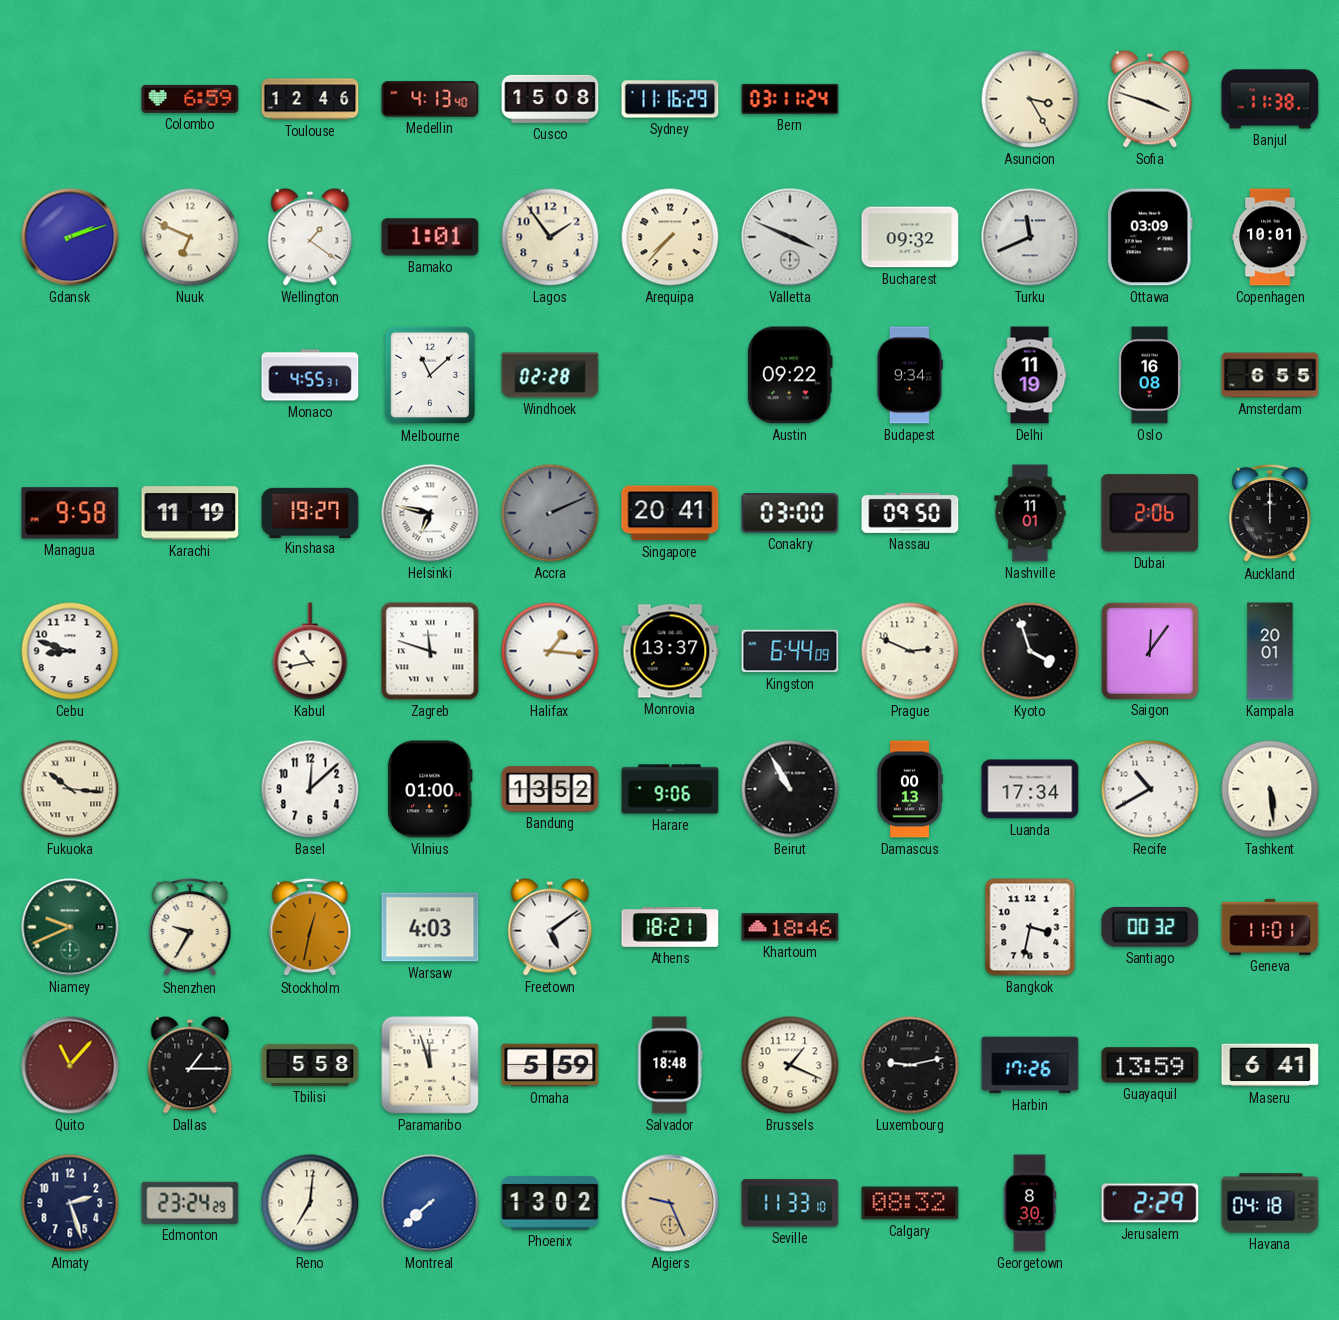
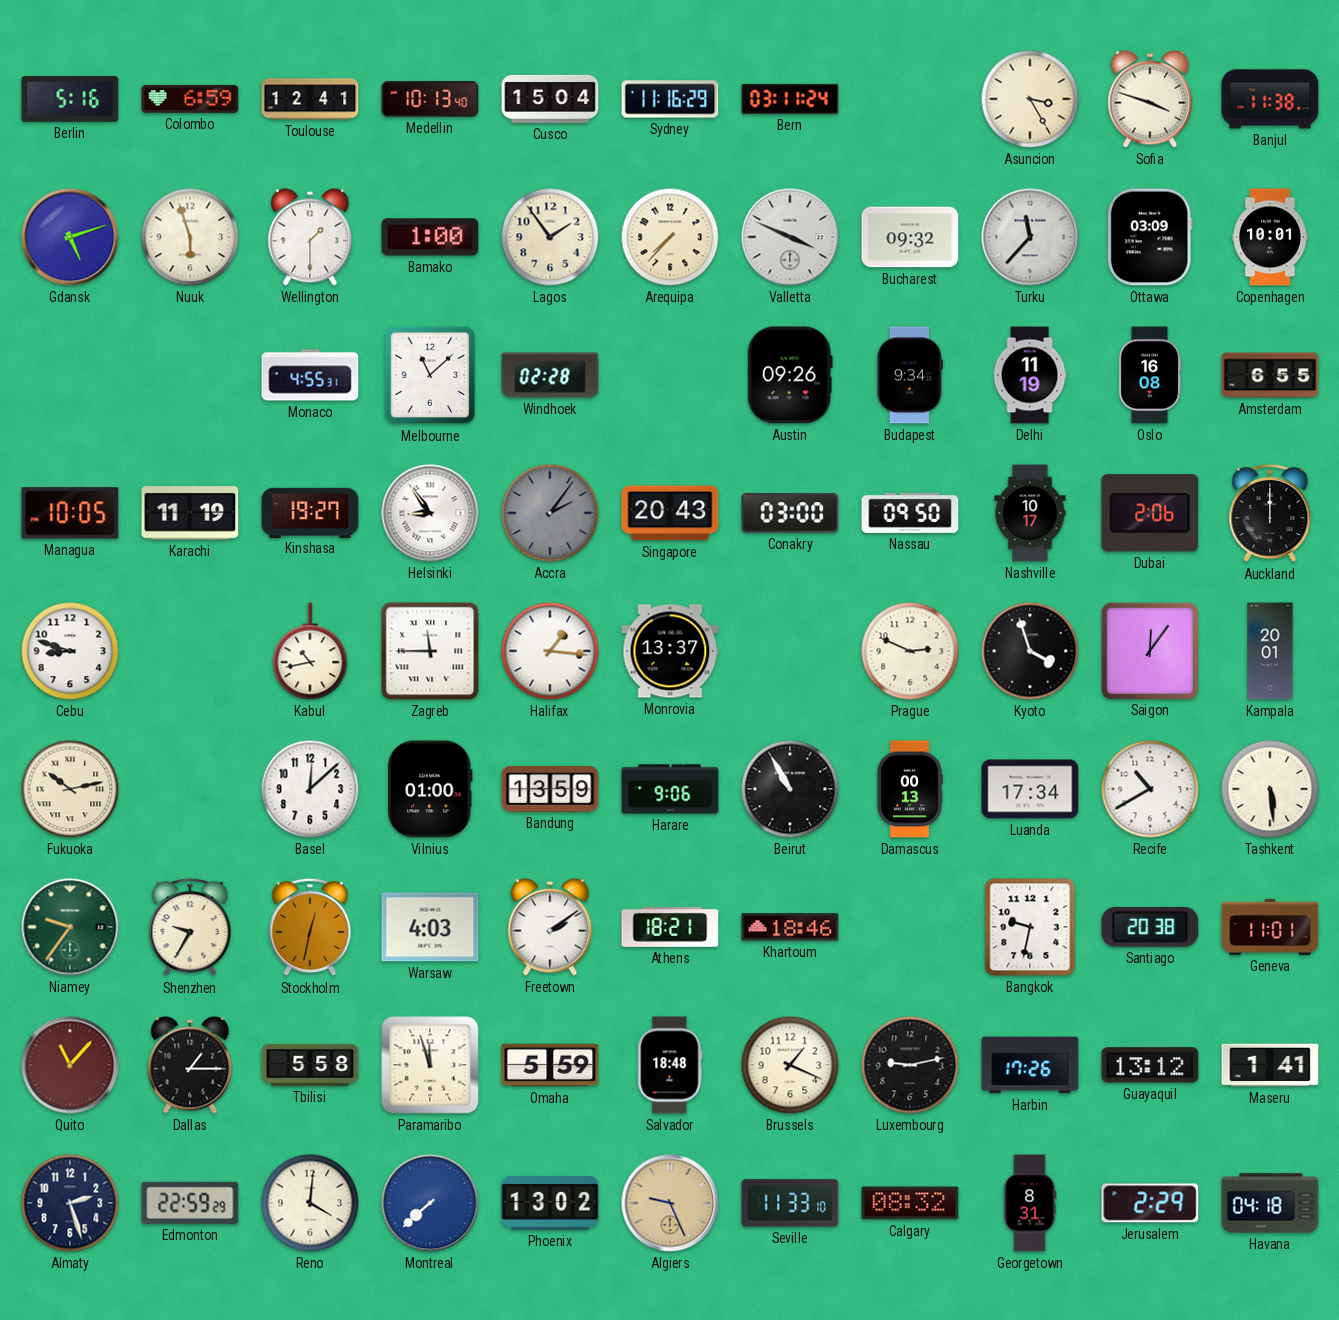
Berlin: none -> 5:16
Toulouse: 12:46 -> 12:41
Medellin: 4:13 -> 10:13
Cusco: 15:08 -> 15:04
Gdansk: 2:12 -> 5:12
Nuuk: 6:49 -> 5:57
Wellington: 1:21 -> 1:30
Bamako: 1:01 -> 1:00
Turku: 11:41 -> 11:37
Austin: 09:22 -> 09:26
Managua: 9:58 -> 10:05
Helsinki: 6:47 -> 8:54
Accra: 2:11 -> 2:06
Singapore: 20:41 -> 20:43
Nashville: 11:01 -> 10:17
Zagreb: 11:48 -> 11:45
Kingston: 6:44 -> none
Fukuoka: 10:16 -> 10:13
Bandung: 13:52 -> 13:59
Niamey: 9:41 -> 9:36
Freetown: 5:09 -> 2:09
Bangkok: 3:32 -> 9:32
Santiago: 00:32 -> 20:38
Guayaquil: 13:59 -> 13:12
Maseru: 6:41 -> 1:41
Edmonton: 23:24 -> 22:59
Reno: 7:01 -> 4:01
Georgetown: 8:30 -> 8:31
